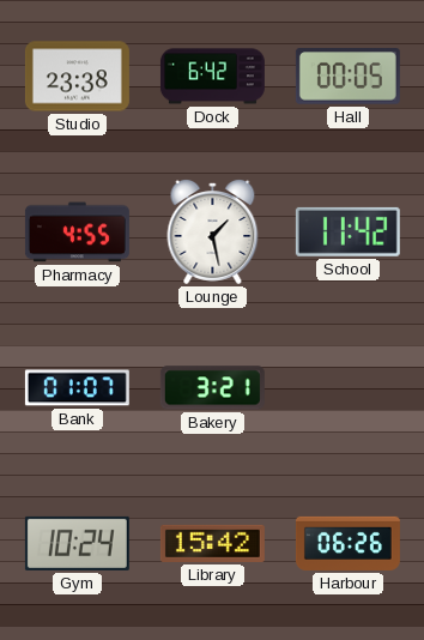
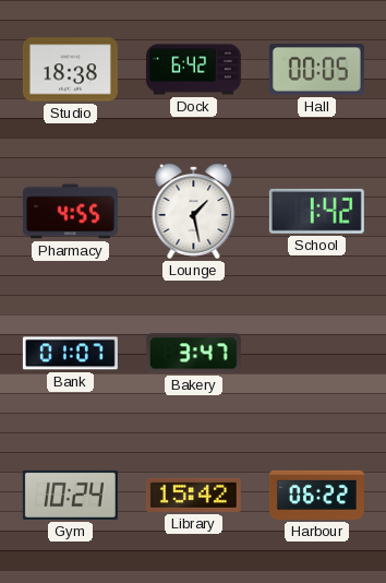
Studio: 23:38 -> 18:38
School: 11:42 -> 1:42
Bakery: 3:21 -> 3:47
Harbour: 06:26 -> 06:22
